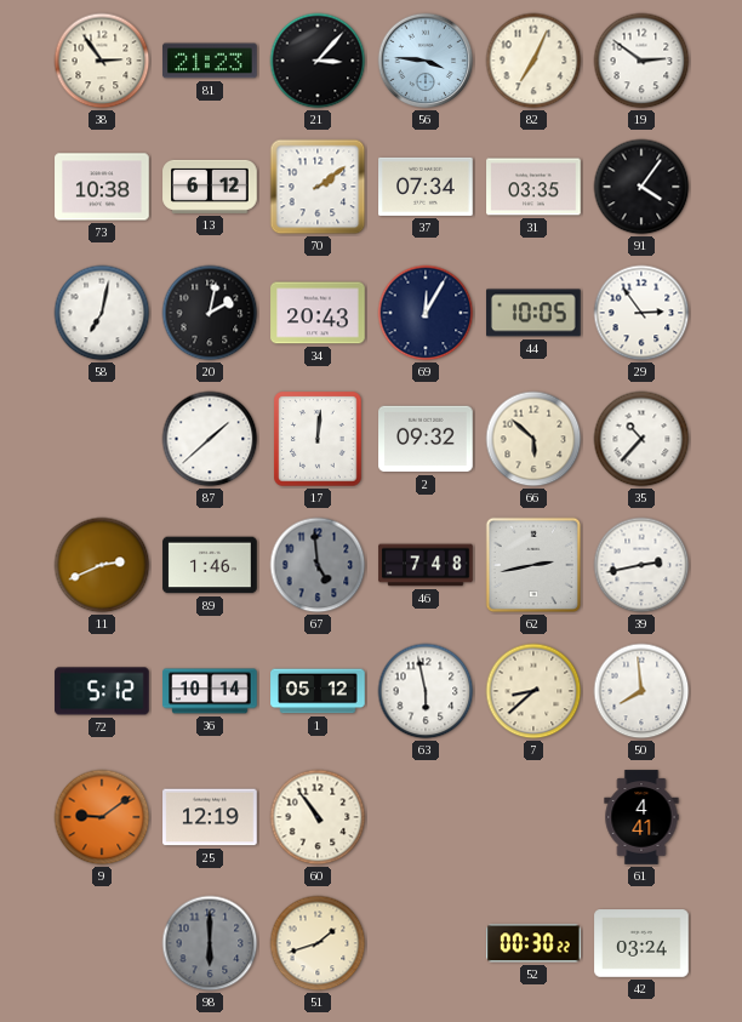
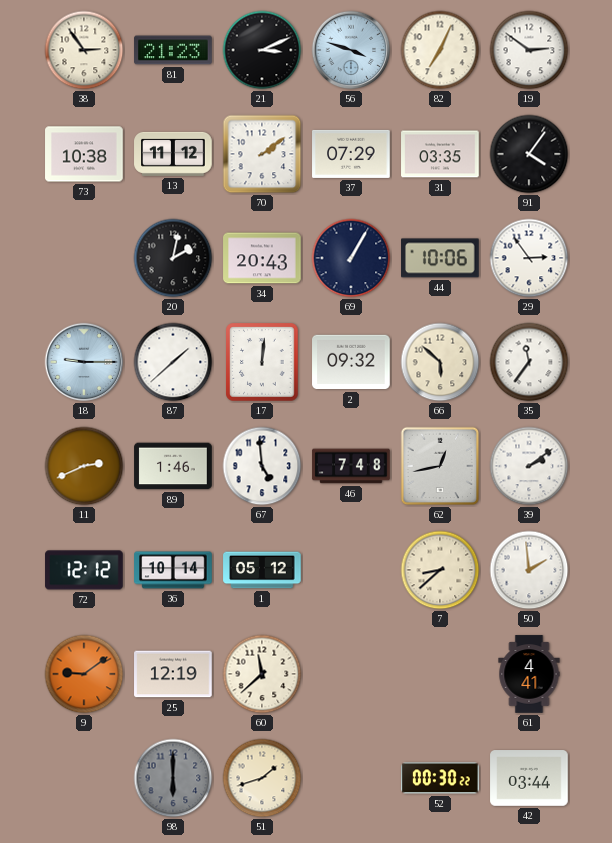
21: 3:07 -> 3:11
56: 3:46 -> 3:48
13: 6:12 -> 11:12
37: 07:34 -> 07:29
58: 7:02 -> none
69: 12:05 -> 1:05
44: 10:05 -> 10:06
18: none -> 9:15
35: 10:37 -> 11:36
67 dial: grey -> white
62: 2:43 -> 12:43
39: 2:43 -> 2:09
72: 5:12 -> 12:12
63: 5:58 -> none
50: 7:59 -> 1:59
60: 10:54 -> 11:38
42: 03:24 -> 03:44
